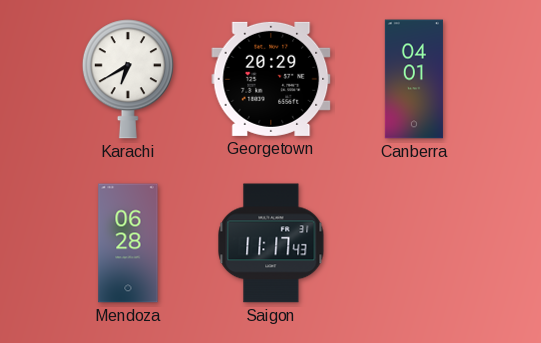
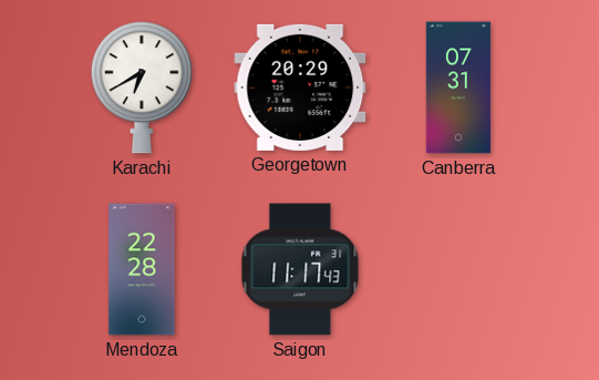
Canberra: 04:01 -> 07:31
Mendoza: 06:28 -> 22:28
